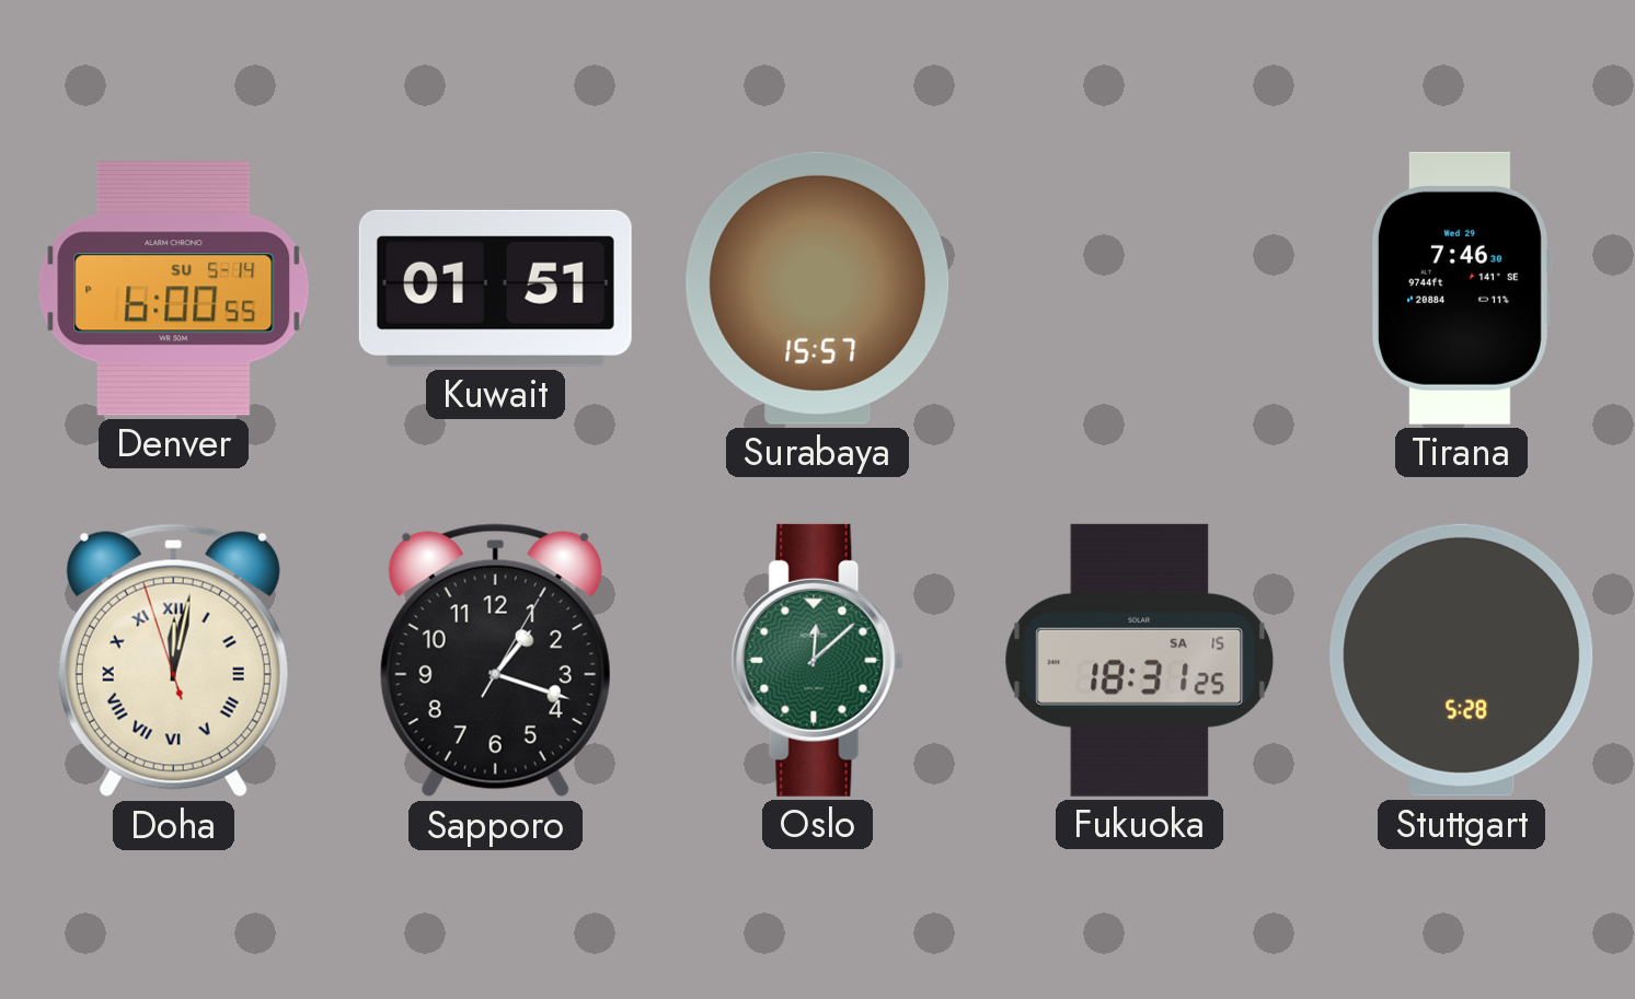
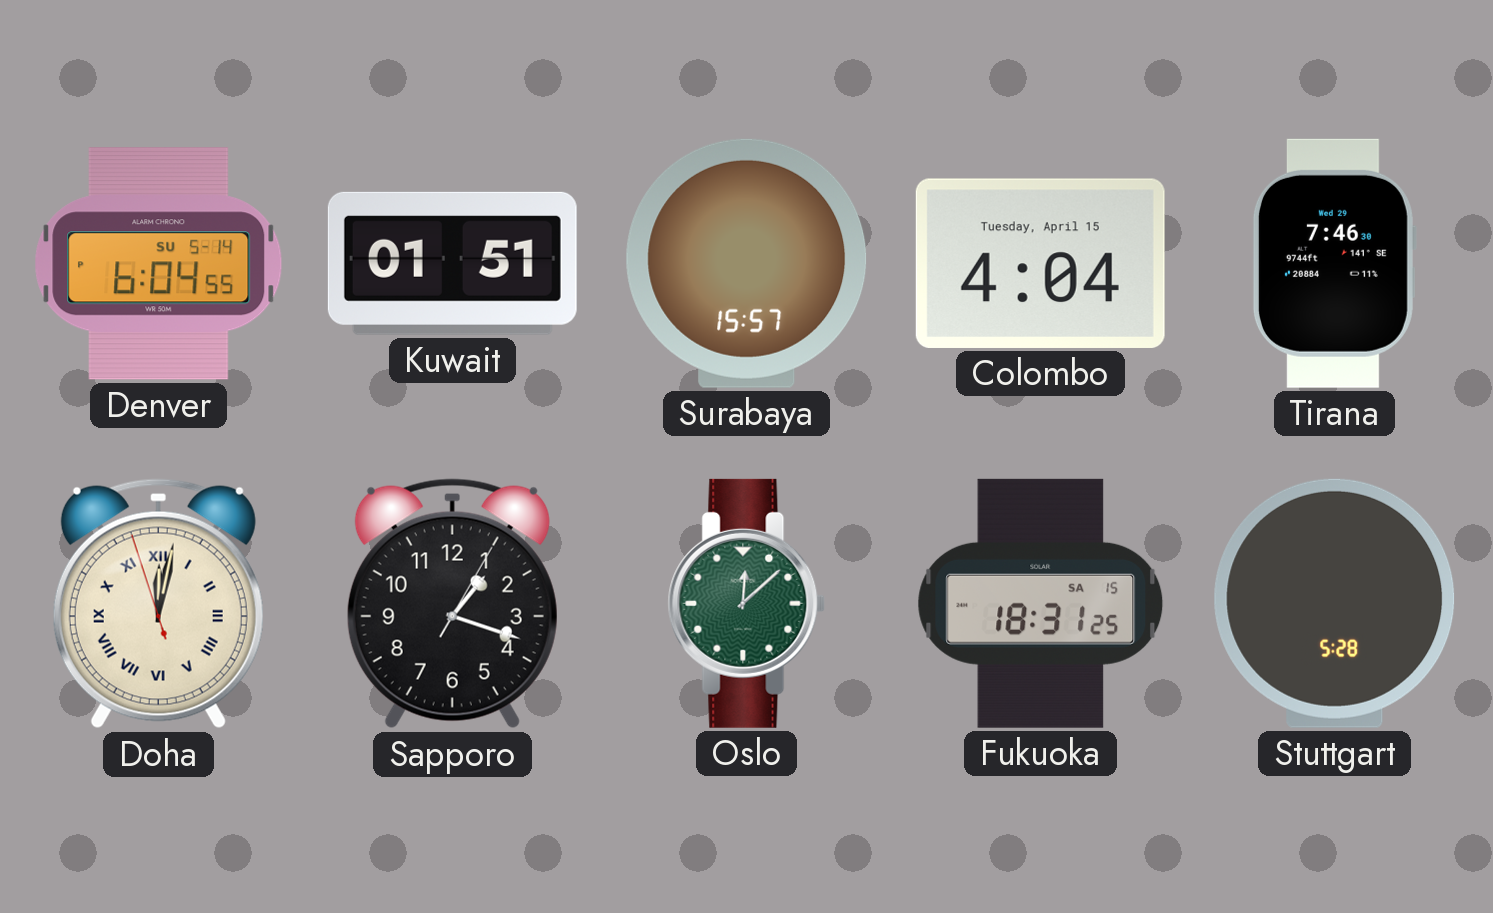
Denver: 6:00 -> 6:04
Colombo: none -> 4:04
